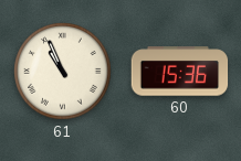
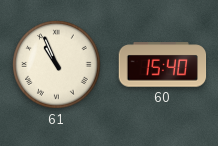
60: 15:36 -> 15:40
